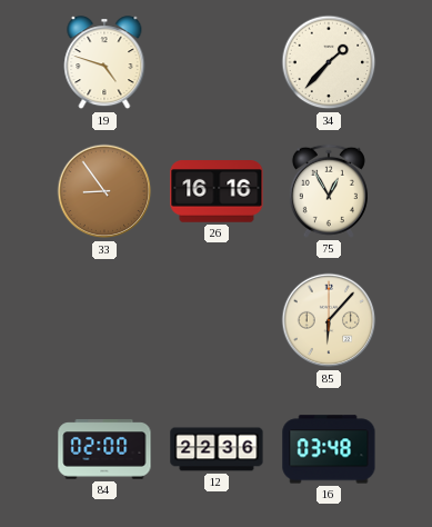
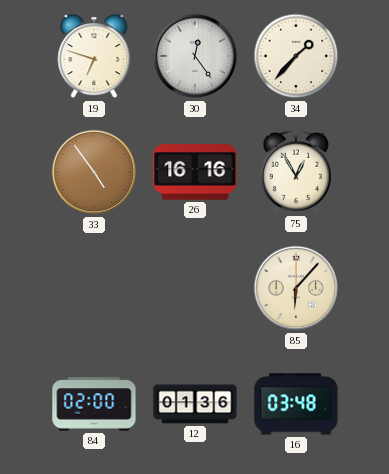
19: 4:48 -> 6:48
30: none -> 12:24
33: 8:54 -> 4:54
12: 22:36 -> 01:36
